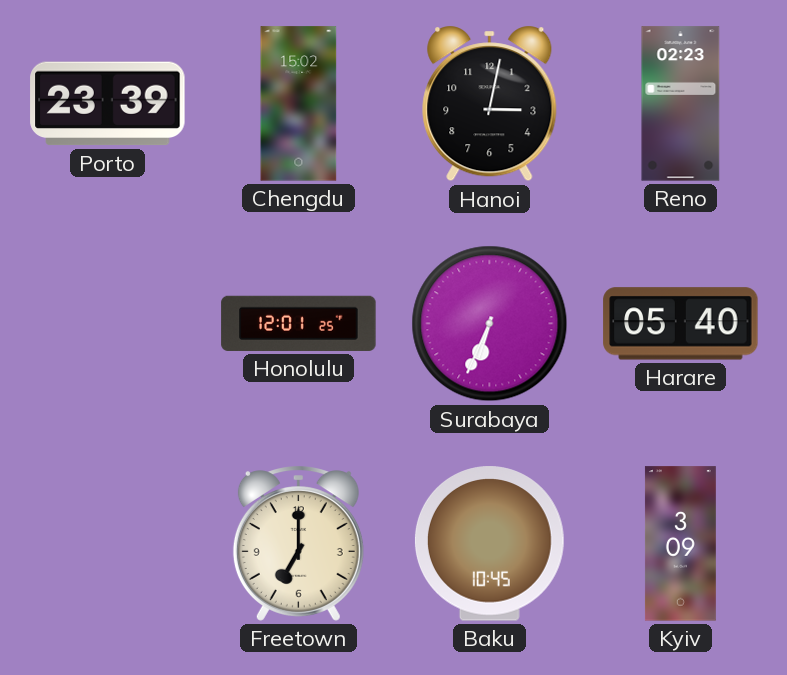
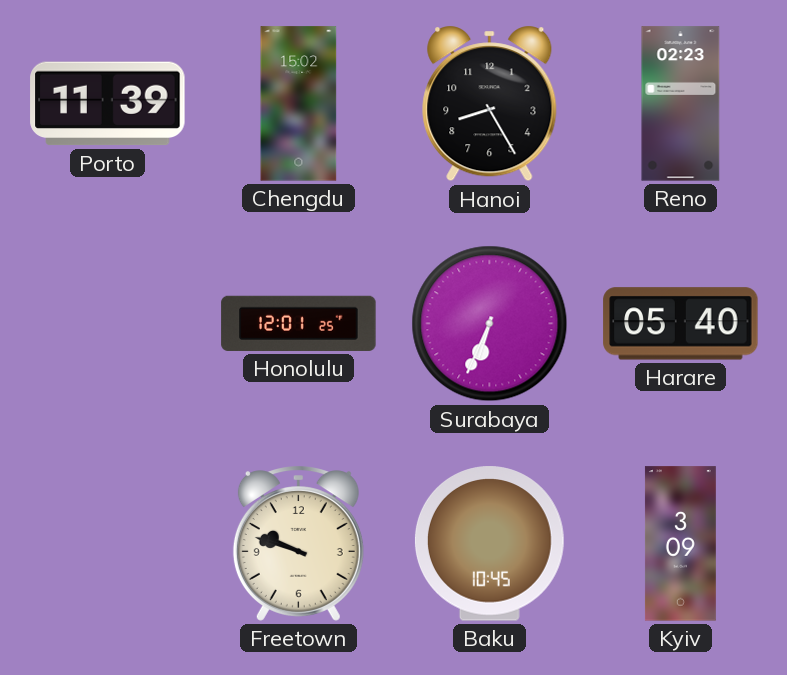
Porto: 23:39 -> 11:39
Hanoi: 3:02 -> 8:25
Freetown: 7:00 -> 9:48
